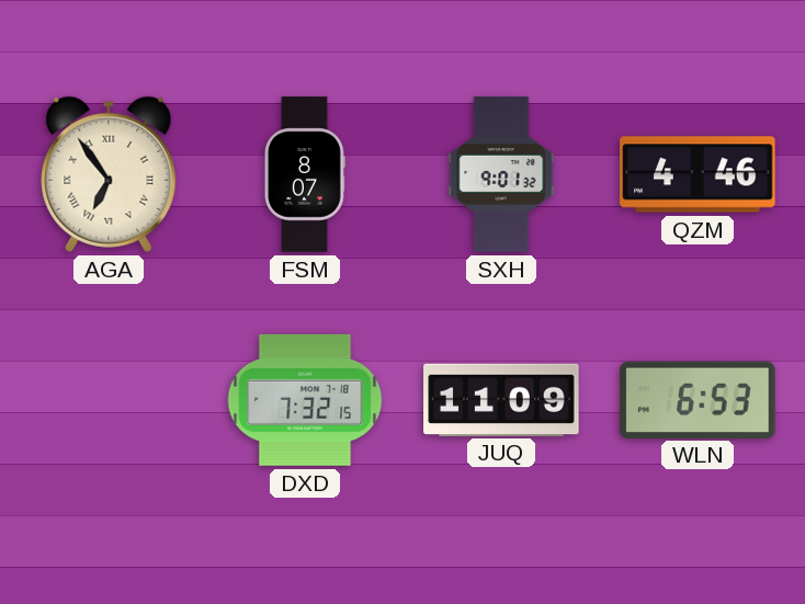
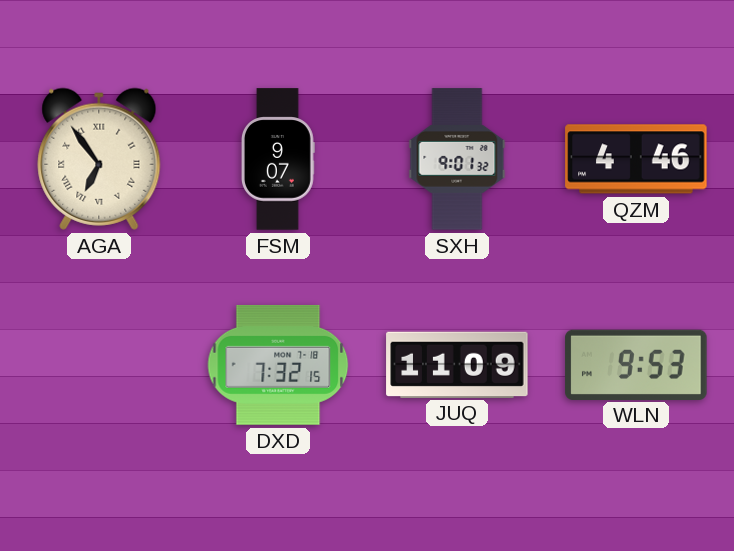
FSM: 8:07 -> 9:07
WLN: 6:53 -> 9:53
